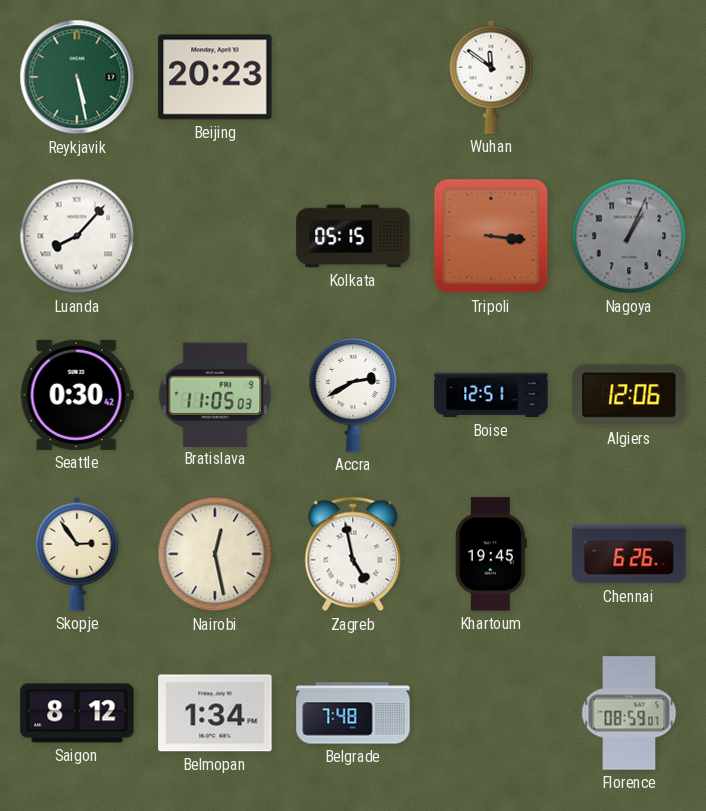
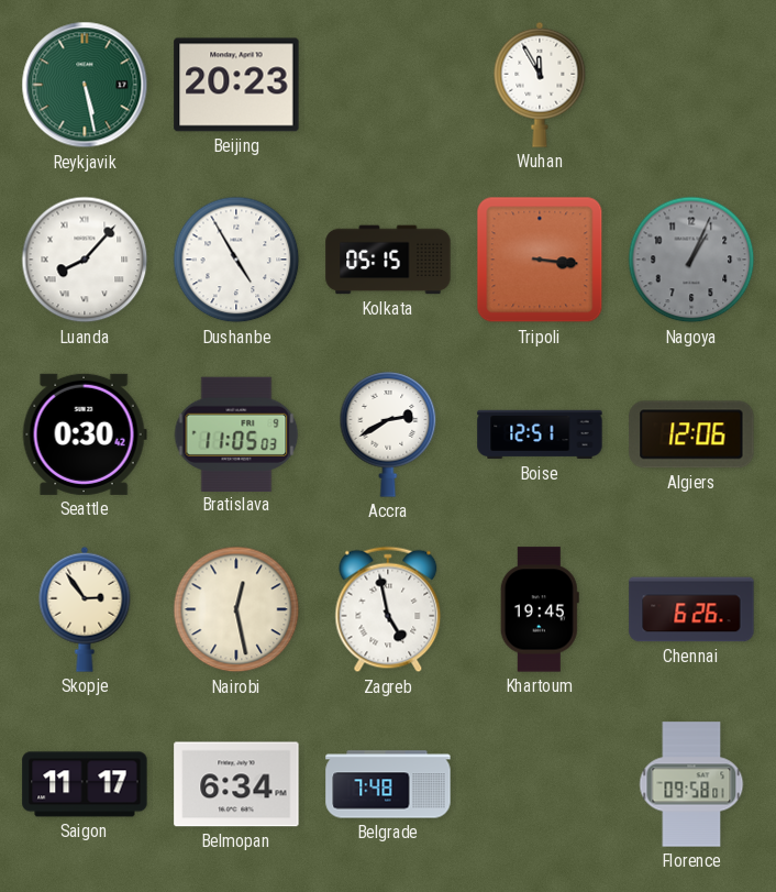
Wuhan: 11:51 -> 11:55
Dushanbe: none -> 4:55
Saigon: 8:12 -> 11:17
Belmopan: 1:34 -> 6:34
Florence: 08:59 -> 09:58
